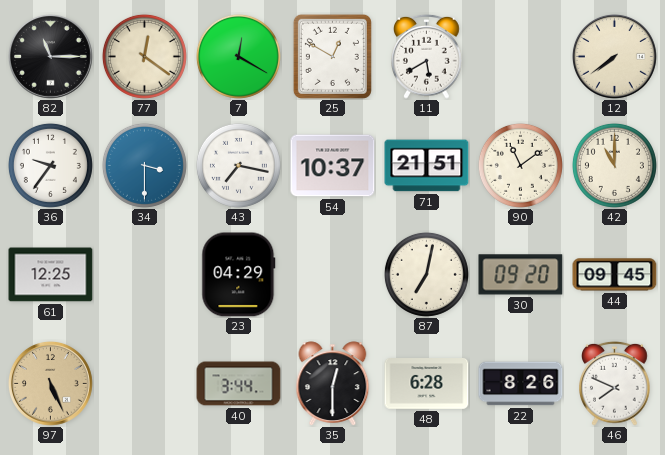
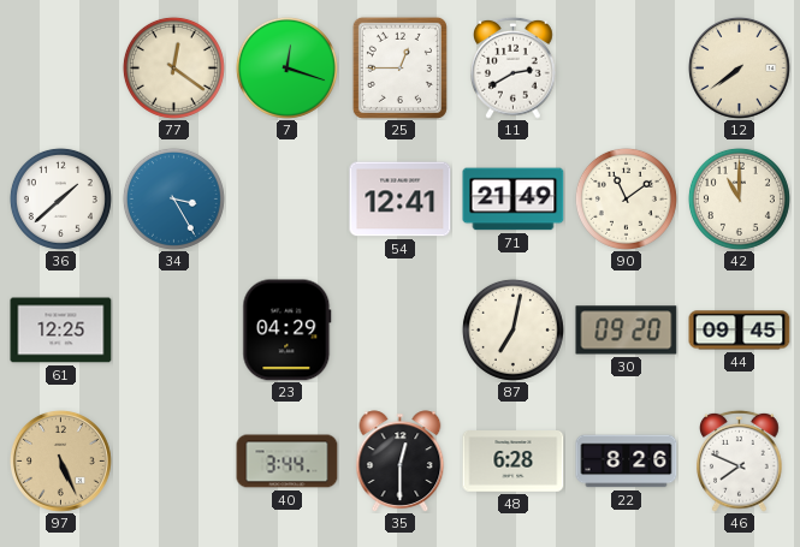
82: 11:15 -> none
7: 12:20 -> 12:18
25: 12:50 -> 12:45
11: 5:40 -> 2:40
36: 9:36 -> 1:38
34: 3:30 -> 3:25
43: 7:17 -> none
54: 10:37 -> 12:41
71: 21:51 -> 21:49
